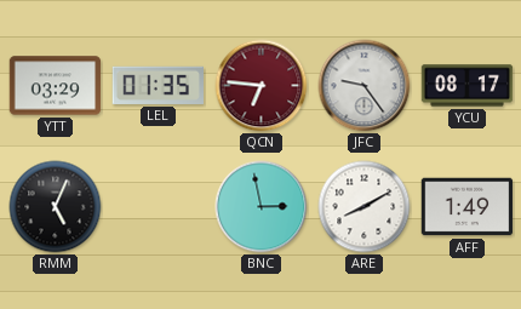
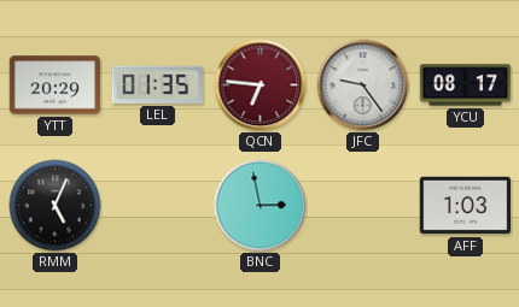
YTT: 03:29 -> 20:29
ARE: 8:10 -> none
AFF: 1:49 -> 1:03
